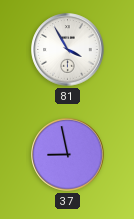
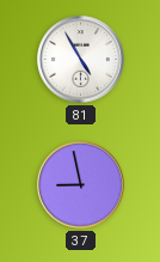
81: 3:55 -> 4:55
